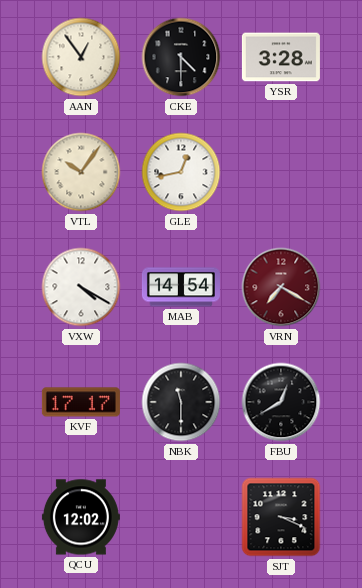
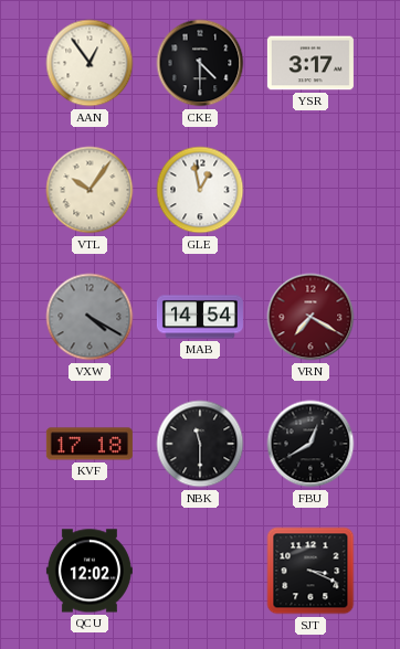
YSR: 3:28 -> 3:17
GLE: 12:43 -> 12:58
VXW dial: white -> grey
KVF: 17:17 -> 17:18
